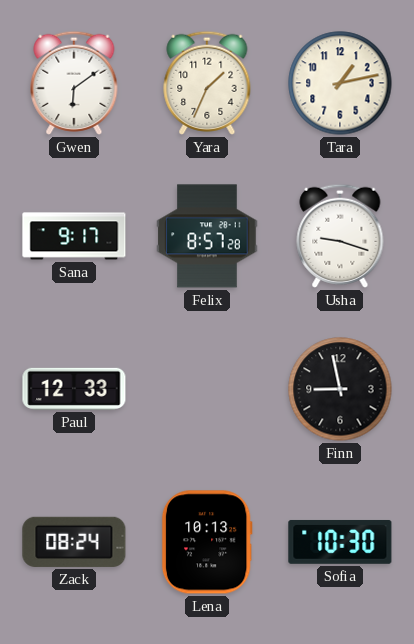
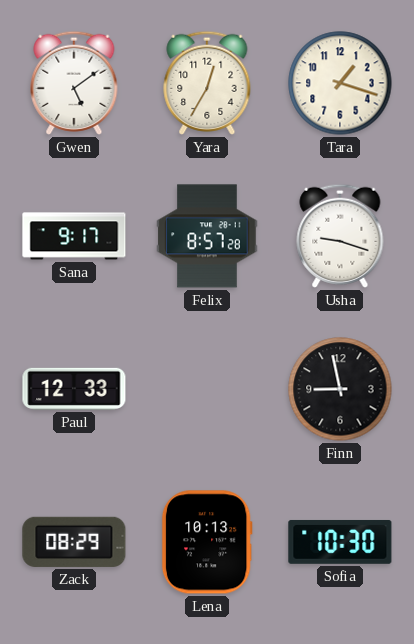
Gwen: 6:09 -> 5:09
Yara: 1:34 -> 12:35
Tara: 1:13 -> 1:18
Zack: 08:24 -> 08:29
